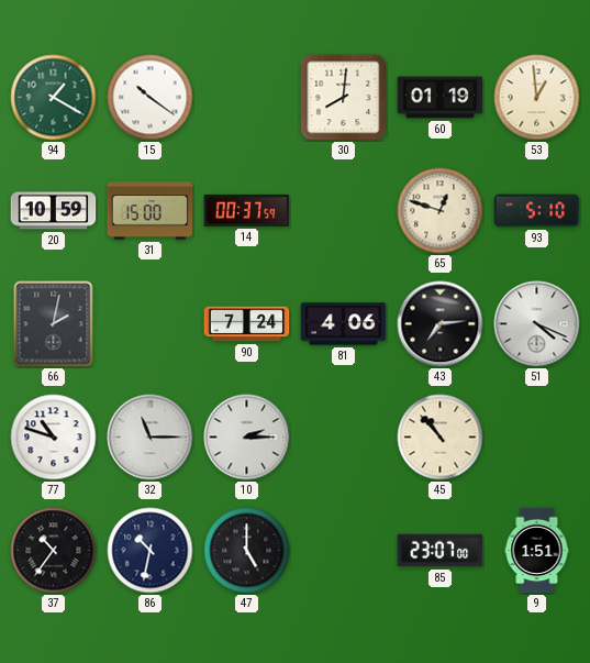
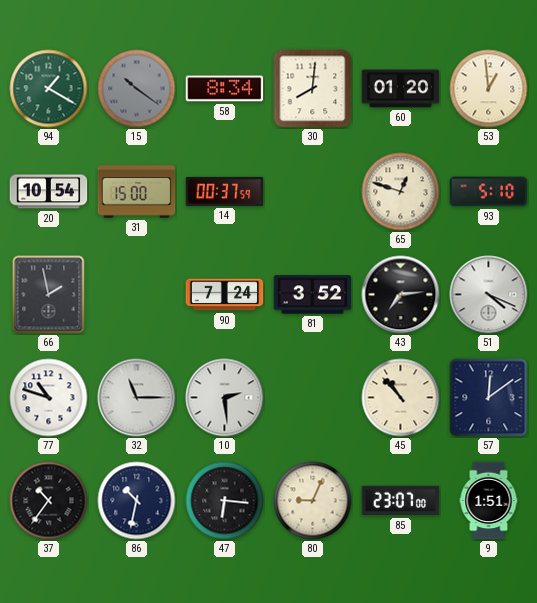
15 dial: white -> grey
58: none -> 8:34
60: 01:19 -> 01:20
20: 10:59 -> 10:54
66: 2:02 -> 1:58
81: 4:06 -> 3:52
10: 2:15 -> 2:29
57: none -> 12:09
47: 5:00 -> 6:16
80: none -> 9:04
